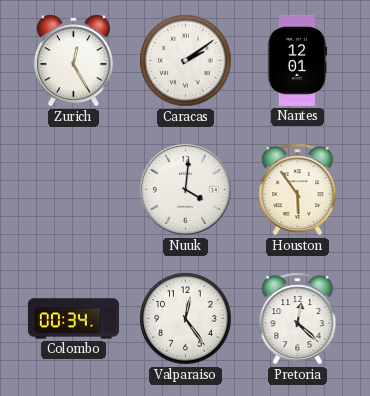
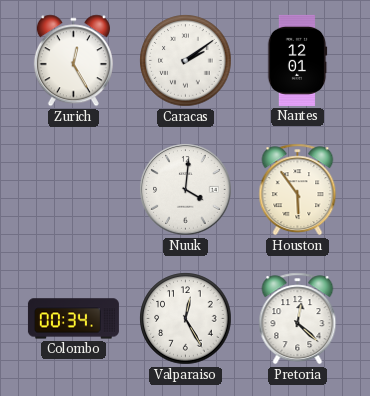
Valparaiso: 12:24 -> 12:25
